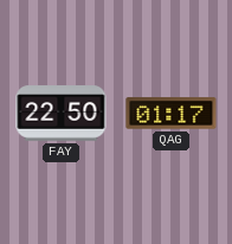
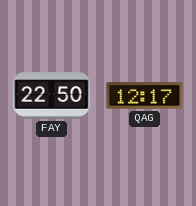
QAG: 01:17 -> 12:17
